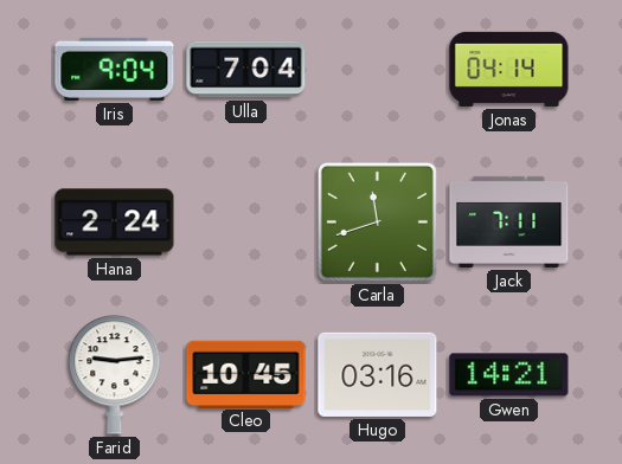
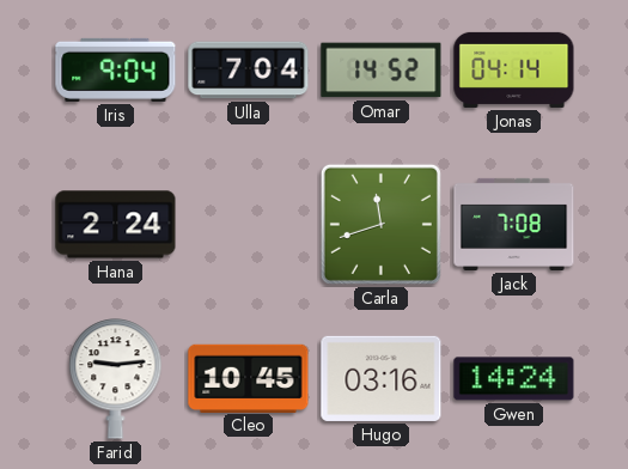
Omar: none -> 14:52
Jack: 7:11 -> 7:08
Gwen: 14:21 -> 14:24
